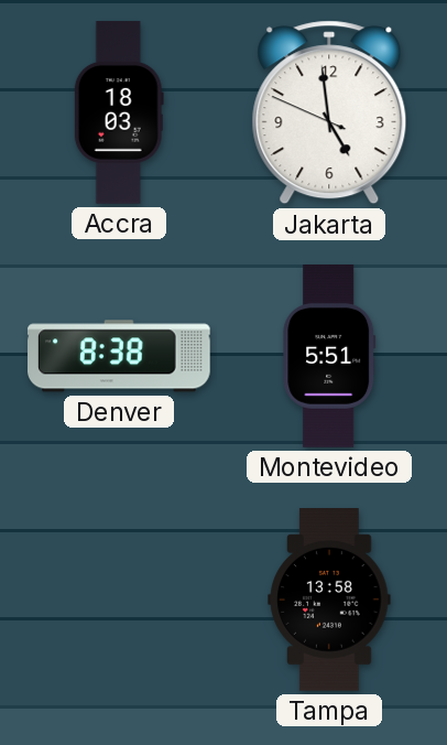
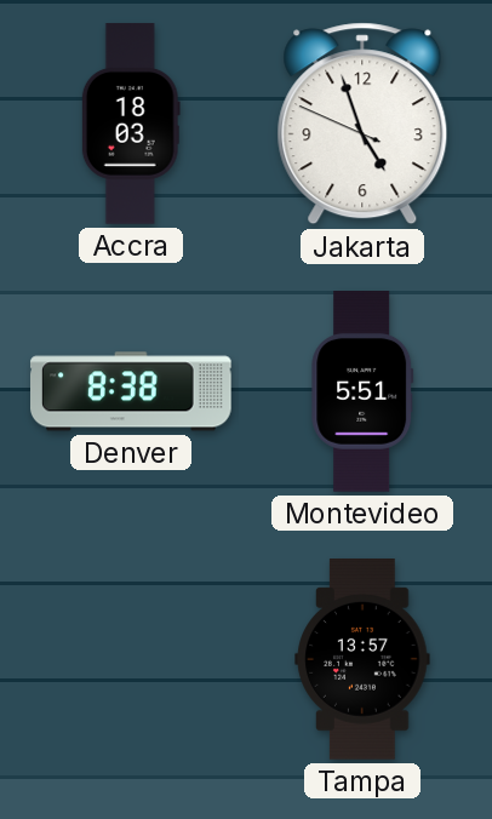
Jakarta: 4:58 -> 4:56
Tampa: 13:58 -> 13:57
